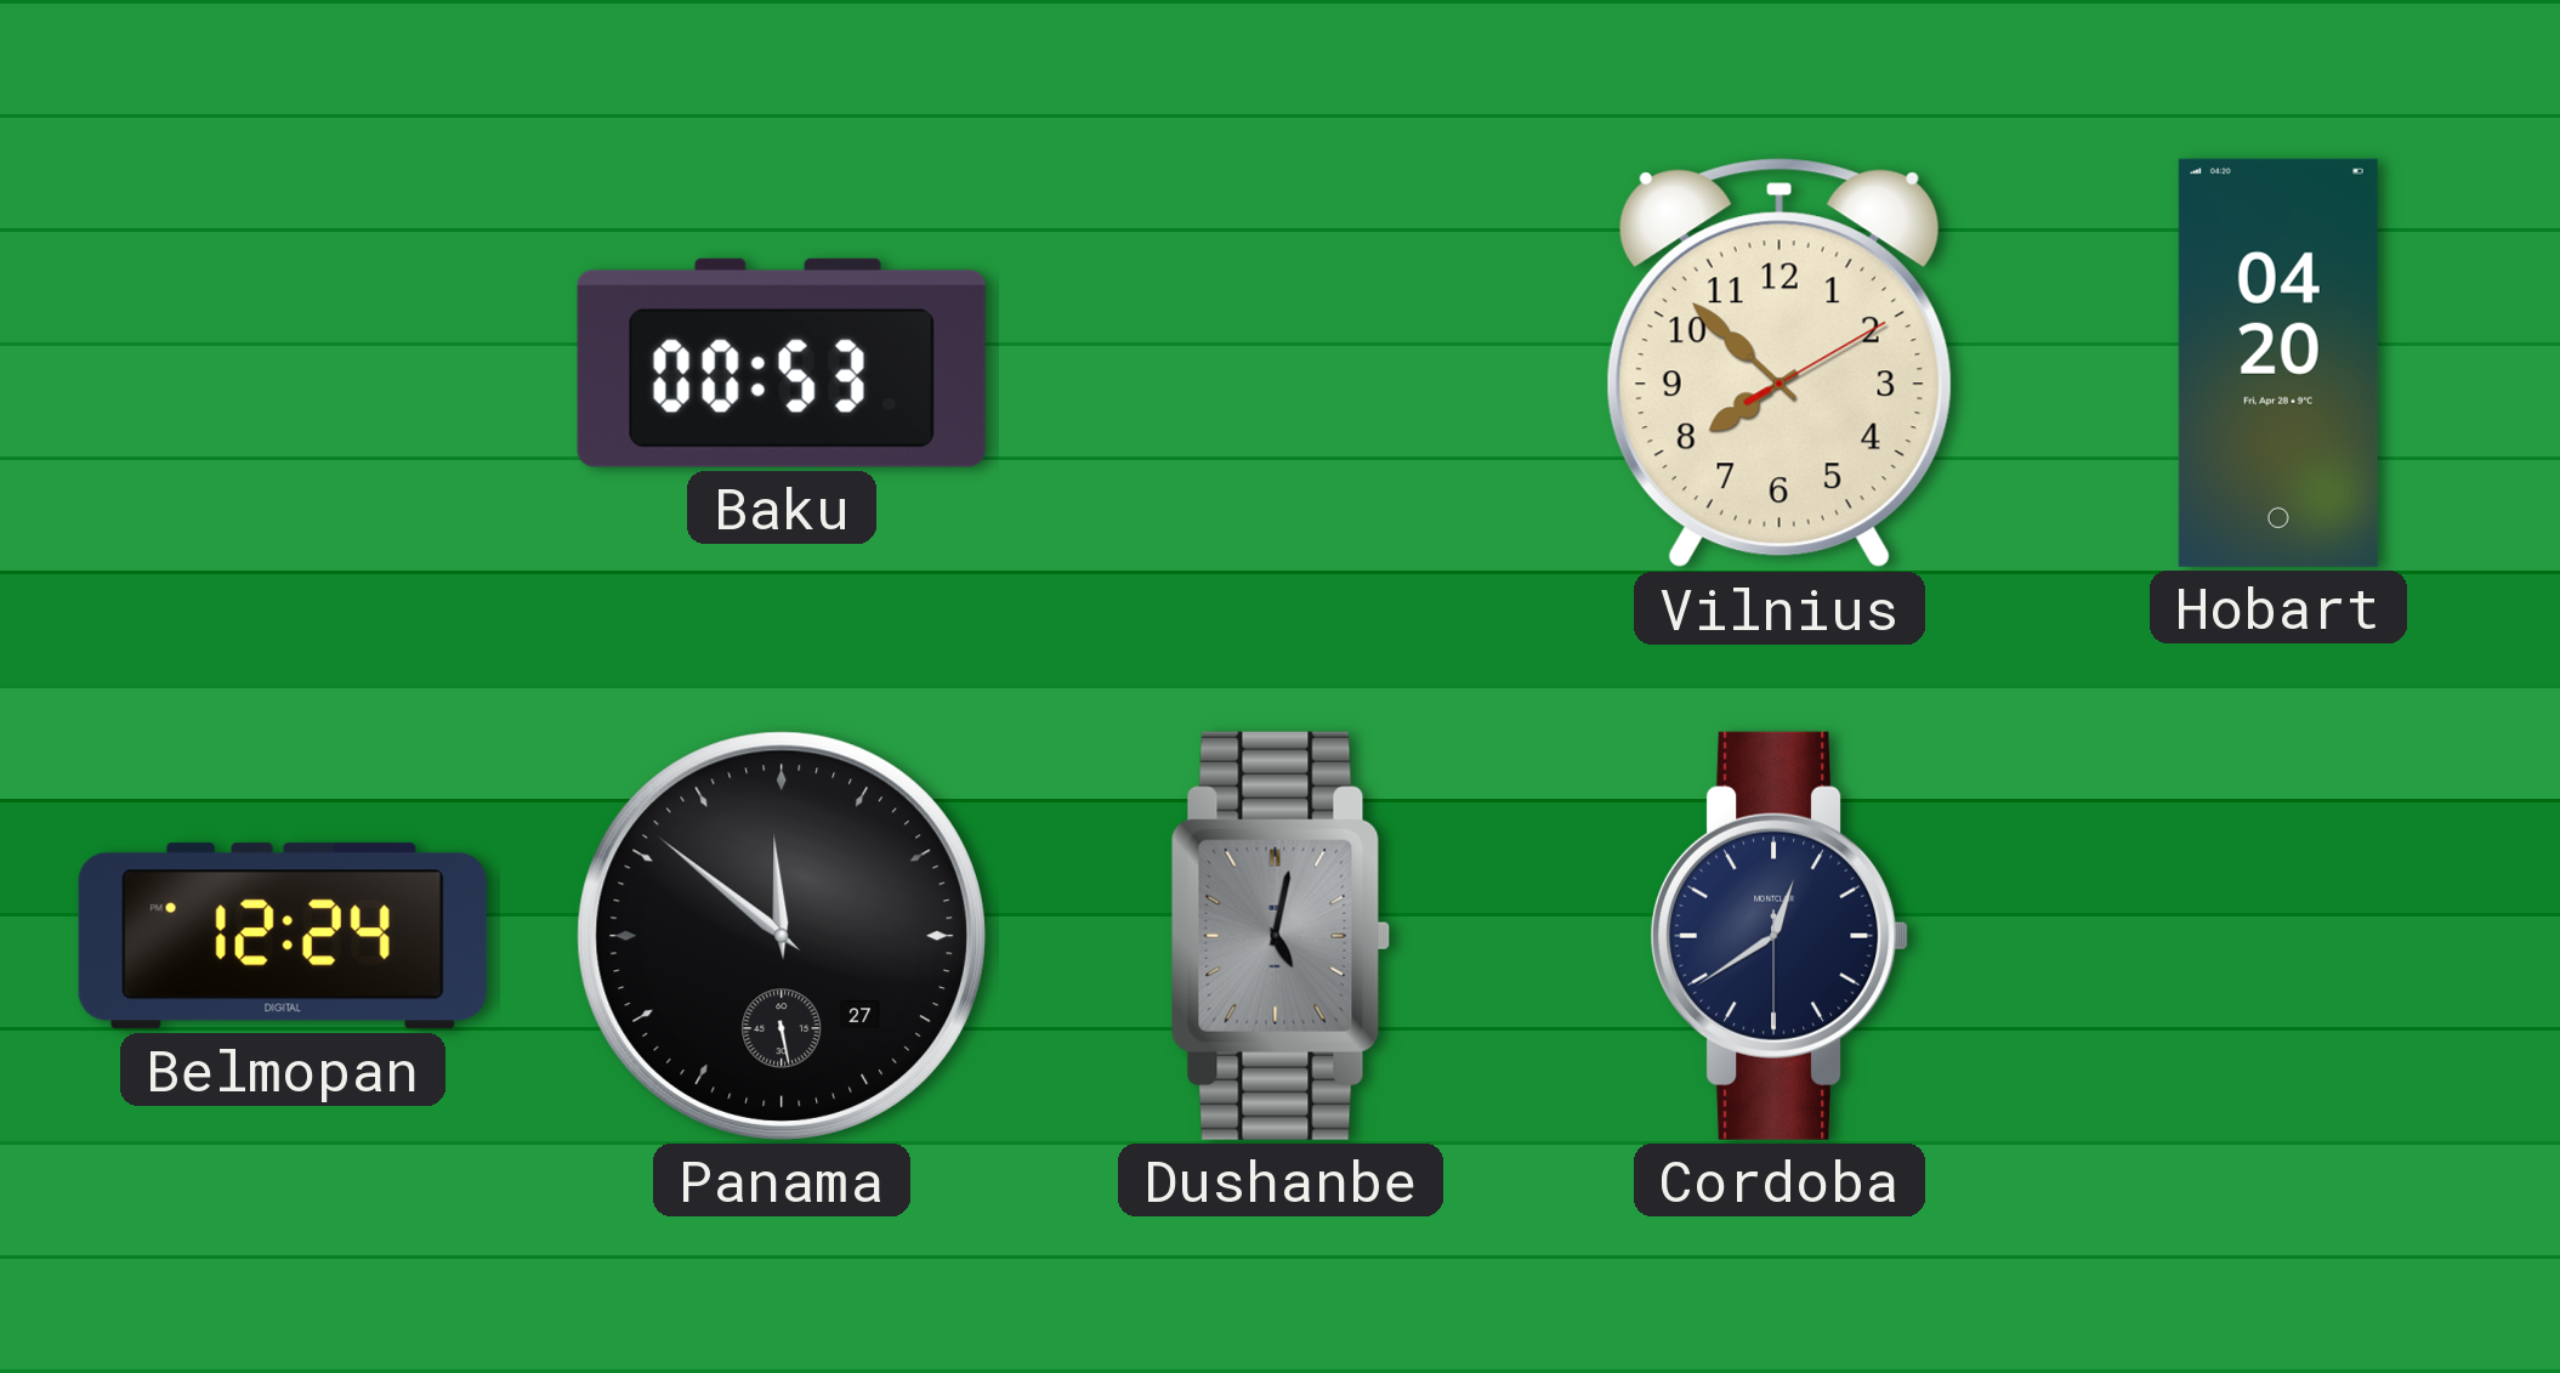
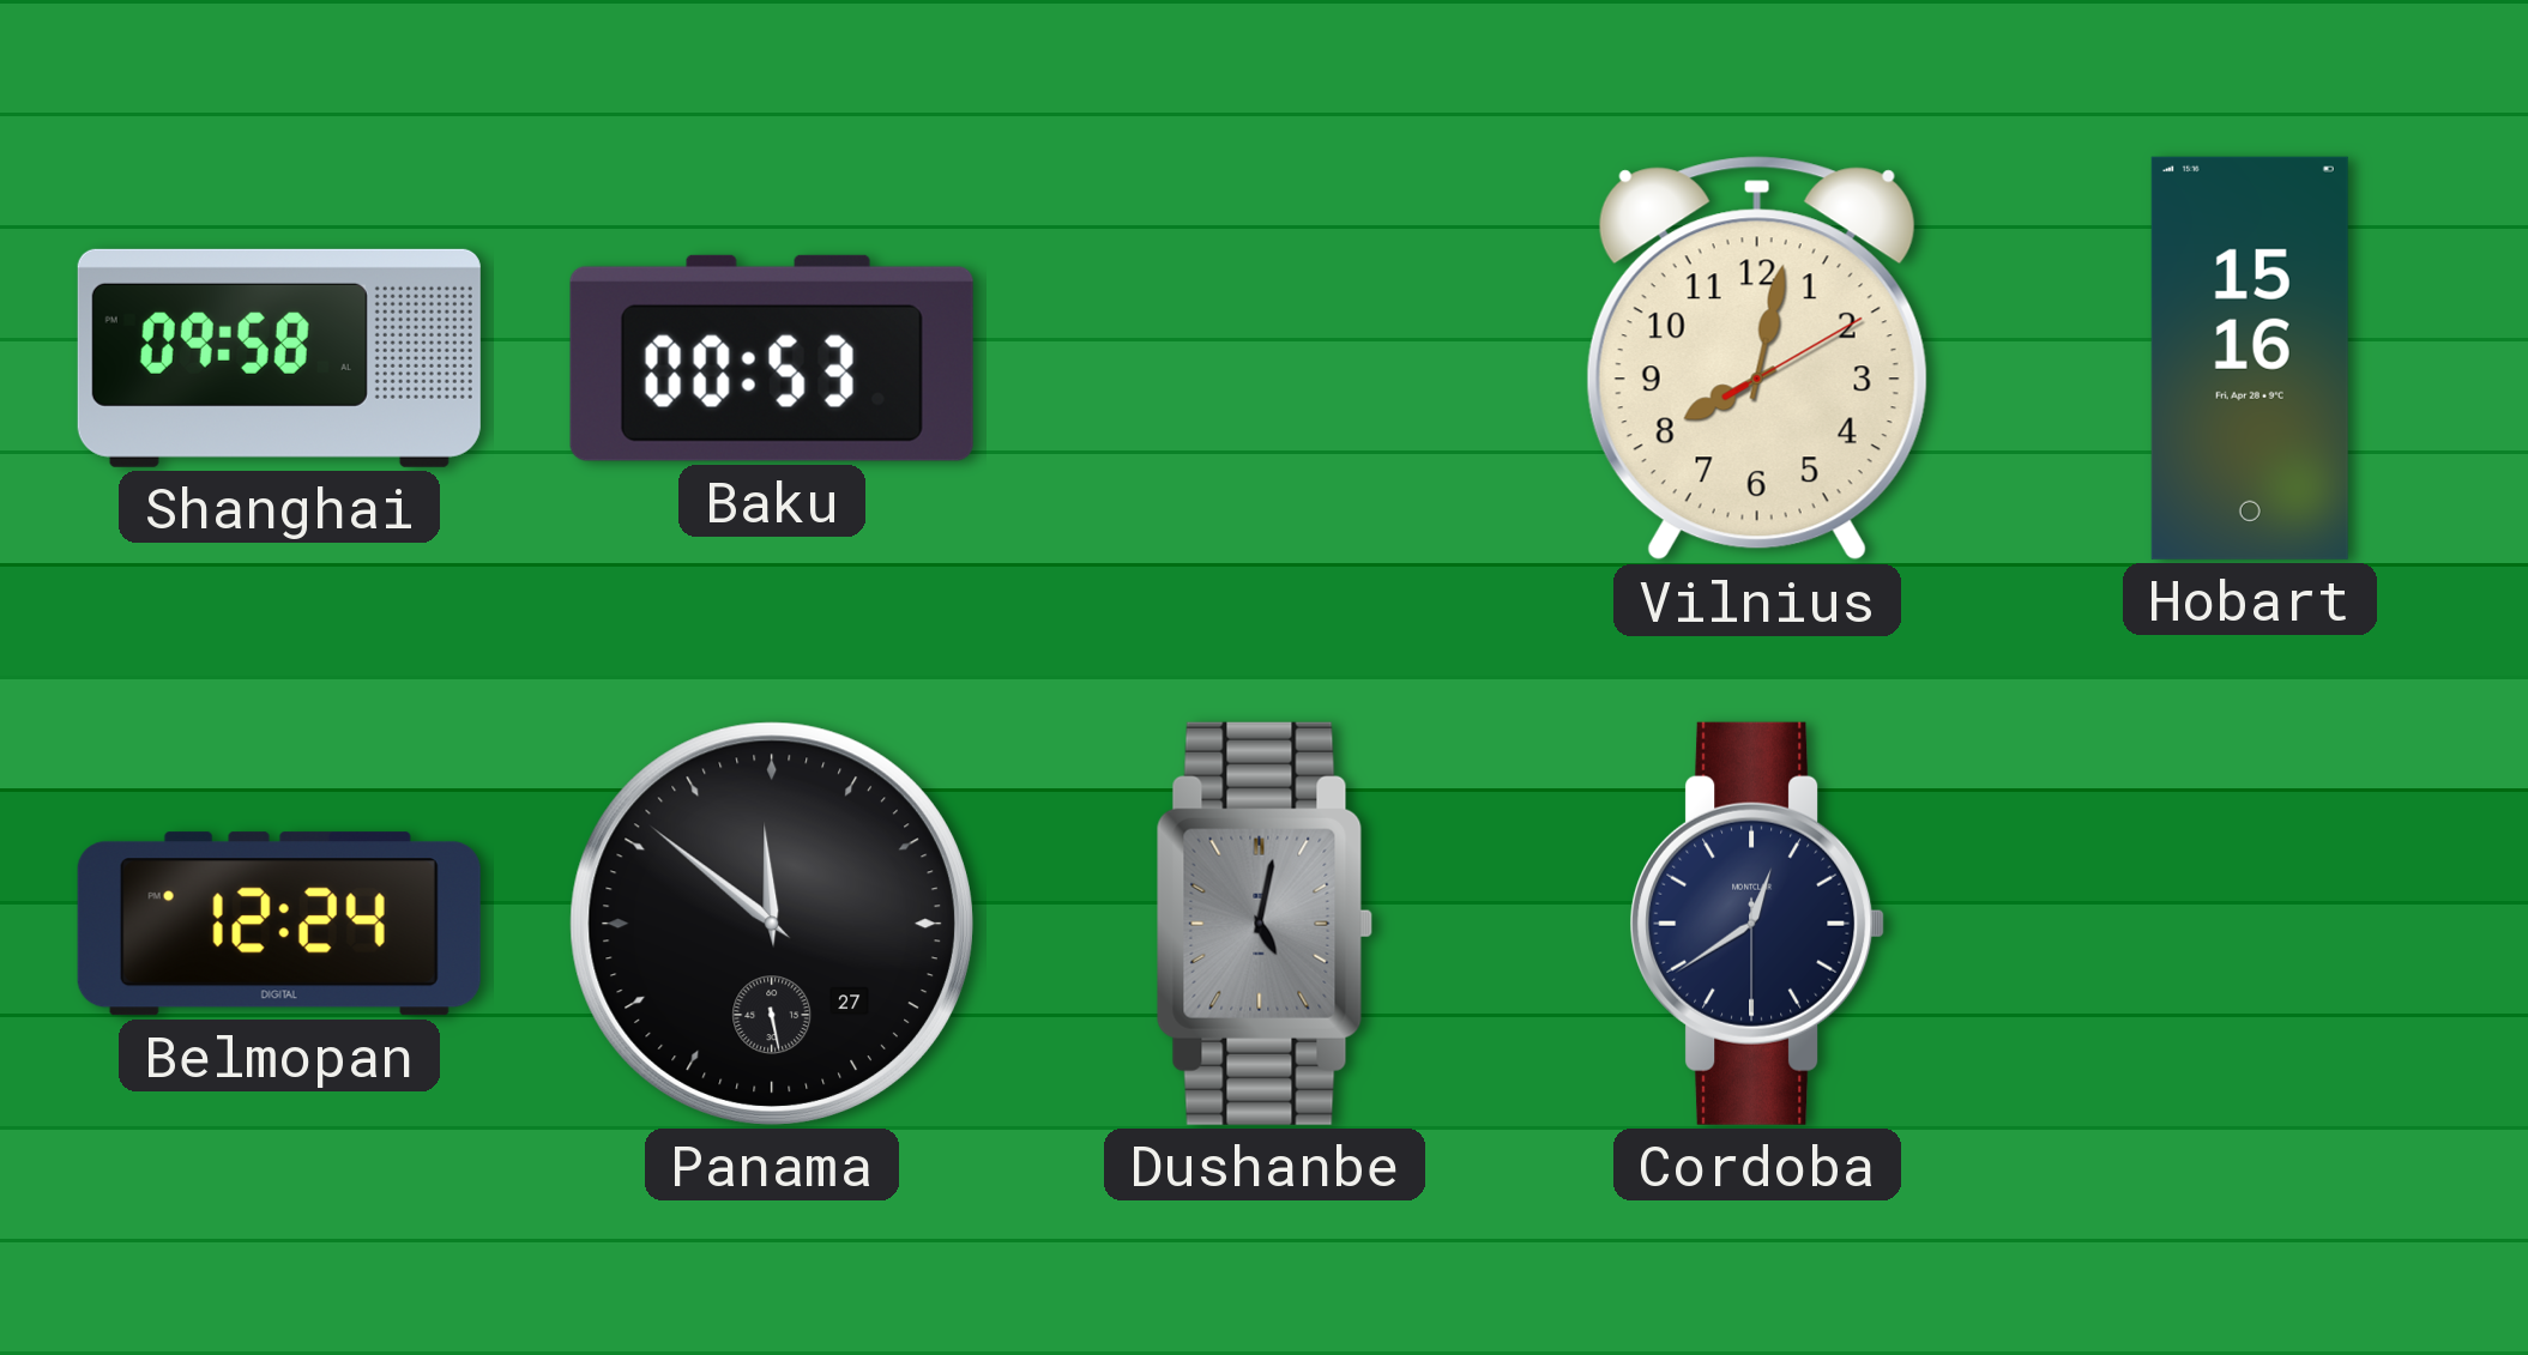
Shanghai: none -> 09:58
Vilnius: 7:52 -> 8:02
Hobart: 04:20 -> 15:16
